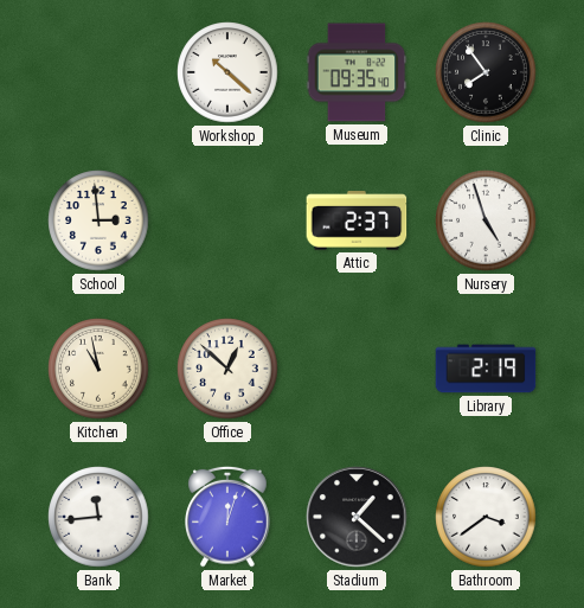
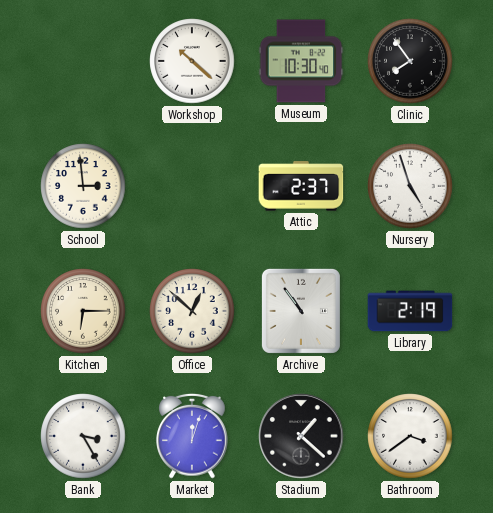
Museum: 09:35 -> 10:30
Kitchen: 10:58 -> 6:15
Archive: none -> 10:54
Bank: 11:44 -> 3:25
